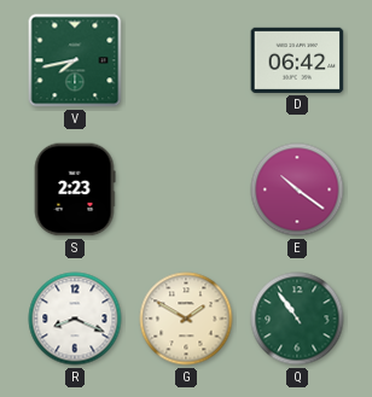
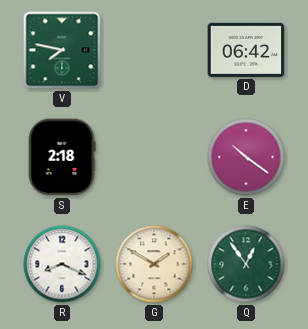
V: 7:43 -> 7:47
S: 2:23 -> 2:18
Q: 10:54 -> 12:54
